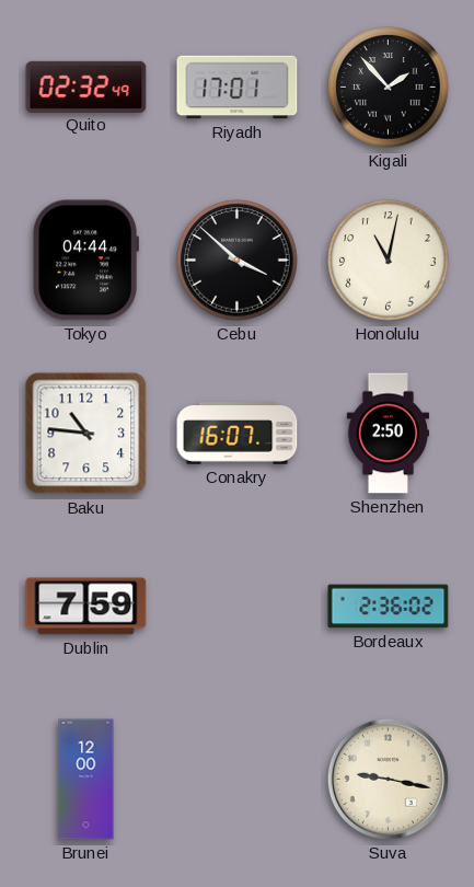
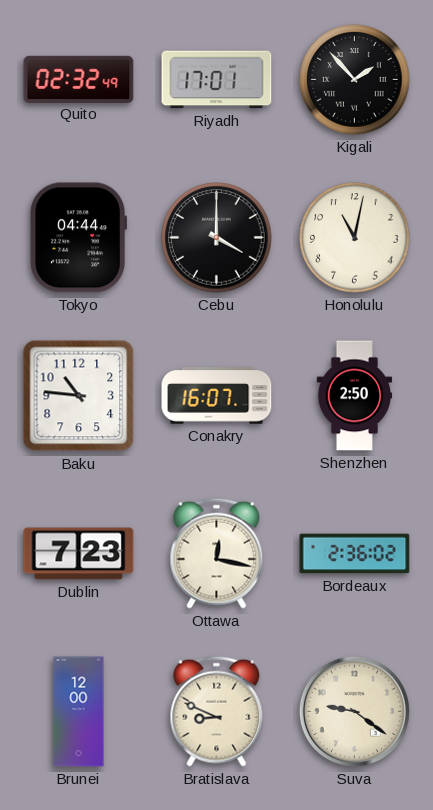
Cebu: 3:52 -> 4:00
Dublin: 7:59 -> 7:23
Ottawa: none -> 12:17
Bratislava: none -> 8:49
Suva: 9:17 -> 9:21
